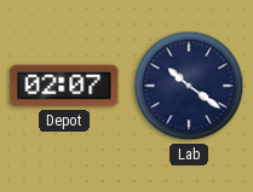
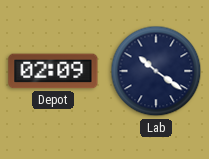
Depot: 02:07 -> 02:09
